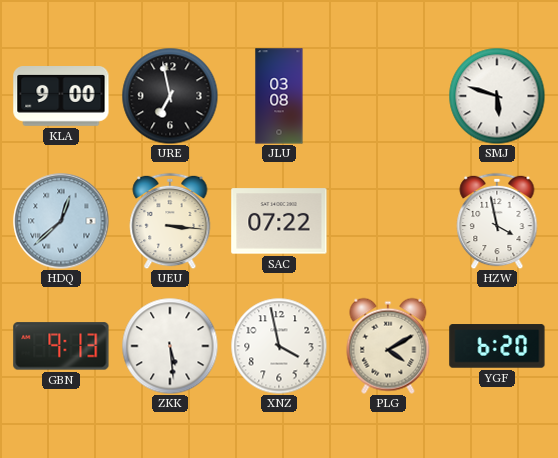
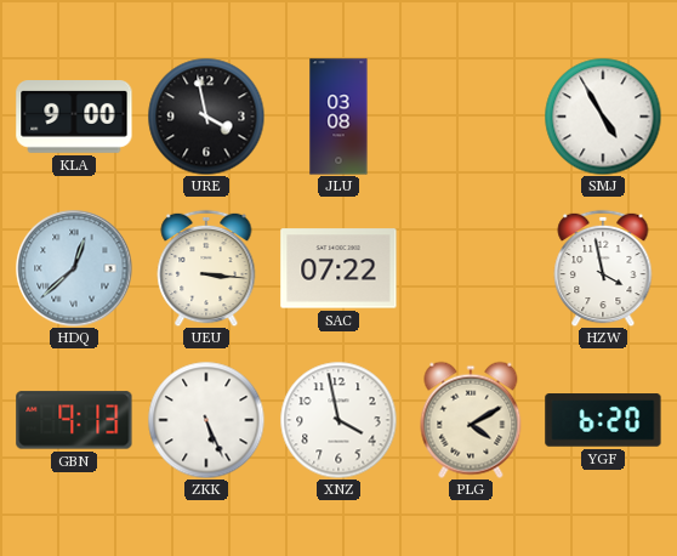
URE: 6:58 -> 3:58
SMJ: 5:48 -> 4:55
ZKK: 5:29 -> 5:26
